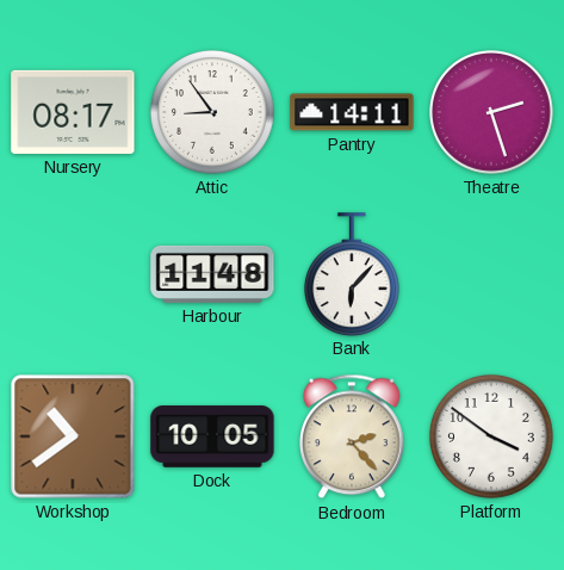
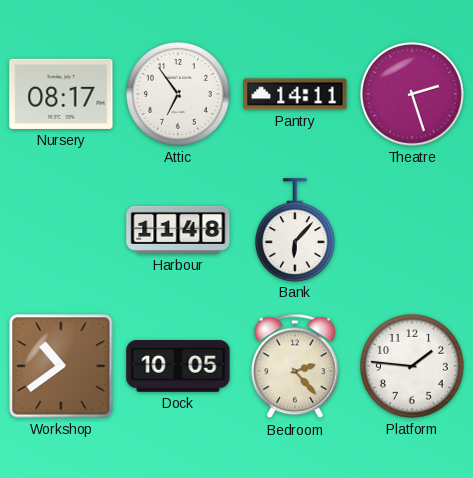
Attic: 8:54 -> 6:54
Platform: 3:51 -> 1:46
